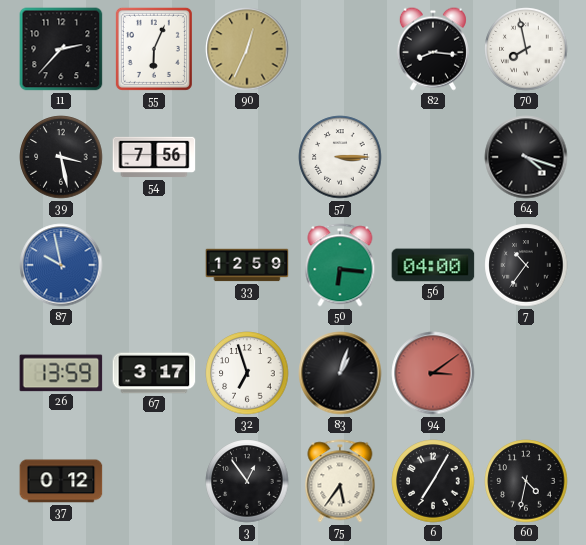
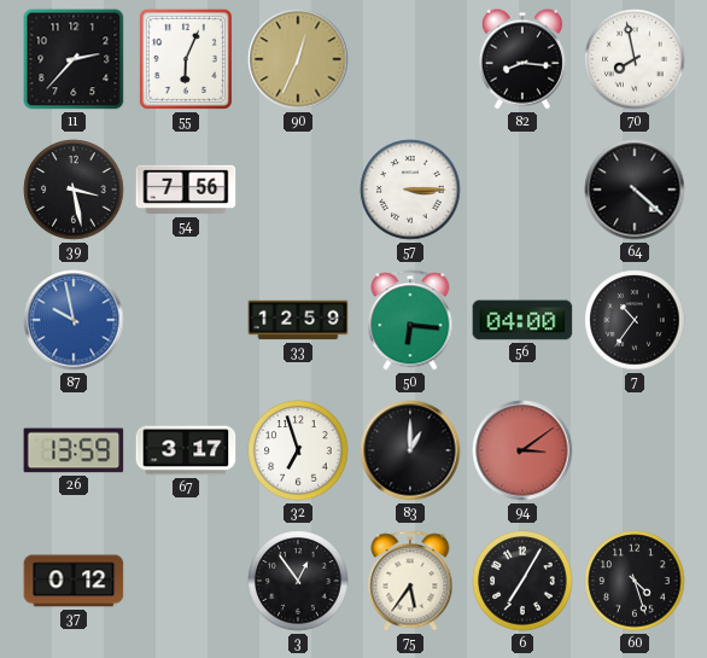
64: 4:18 -> 4:22
83: 1:03 -> 1:00
60: 4:32 -> 4:27
